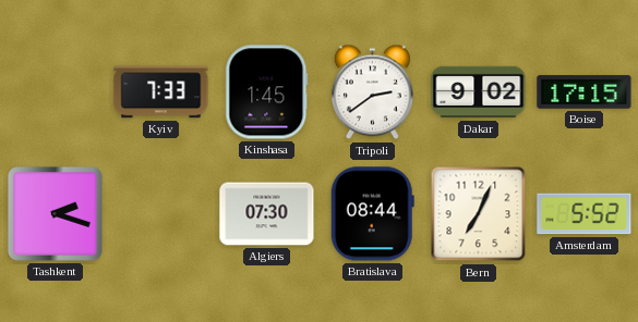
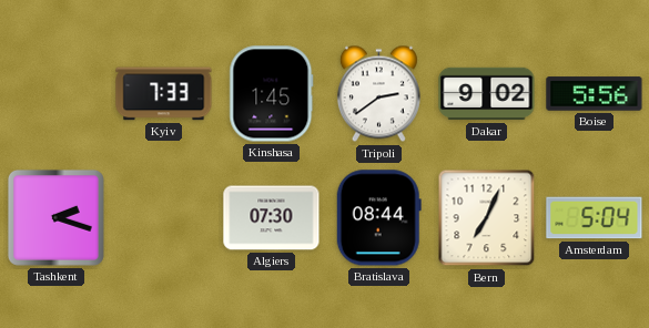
Boise: 17:15 -> 5:56
Amsterdam: 5:52 -> 5:04
